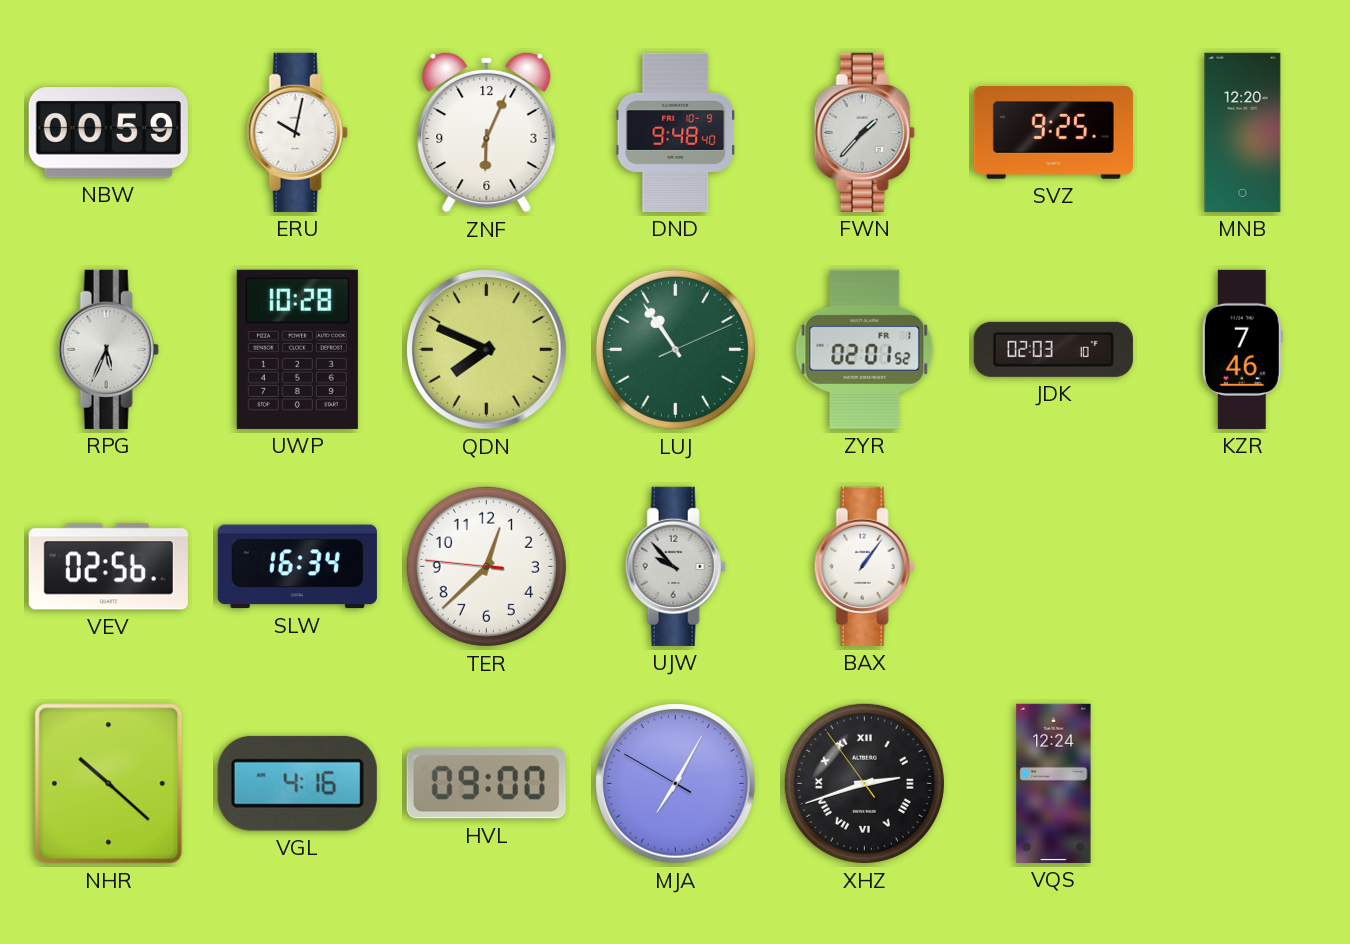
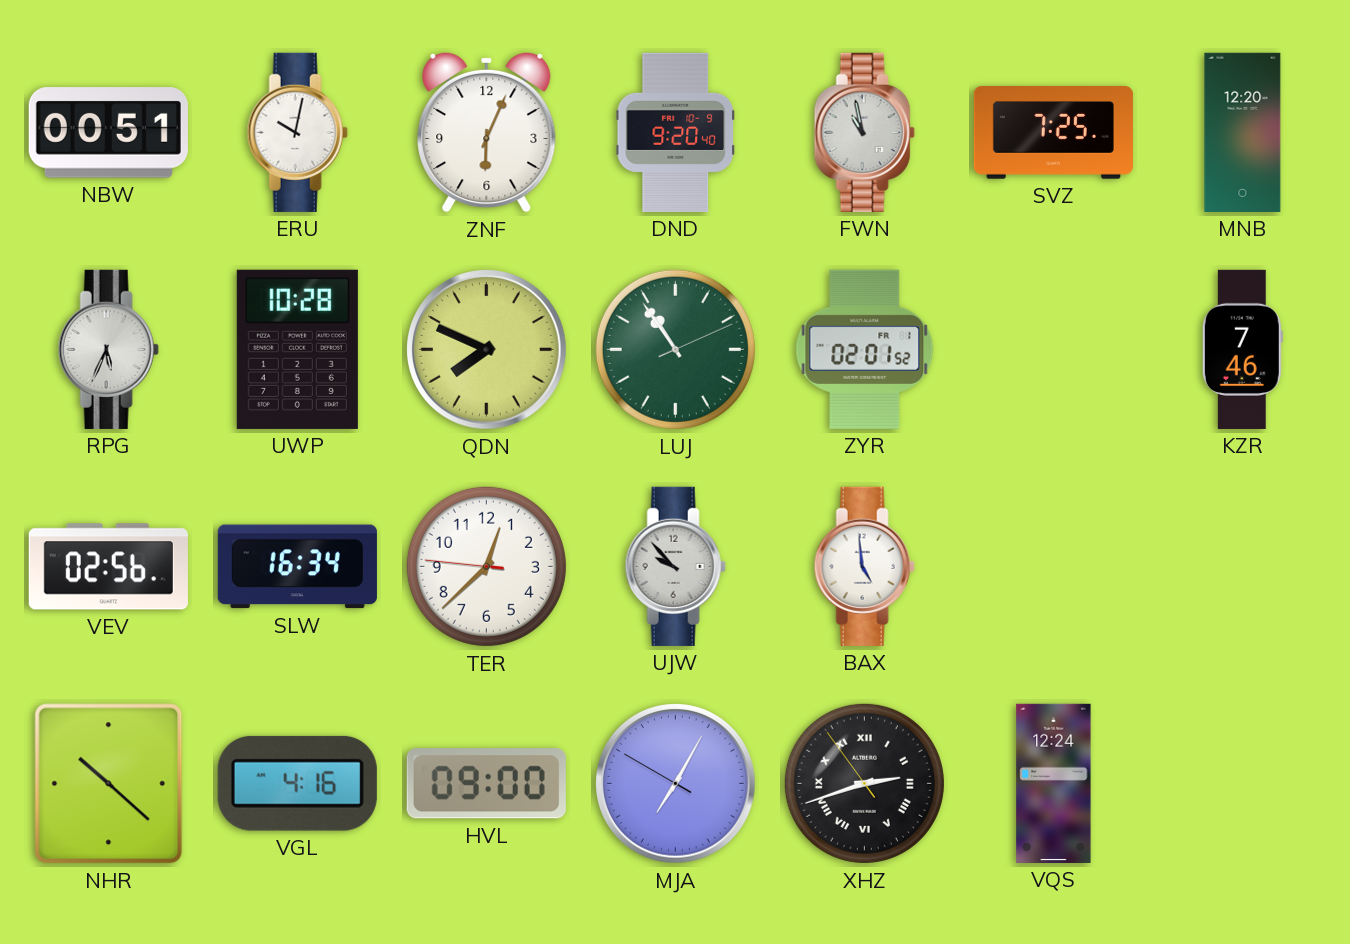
NBW: 00:59 -> 00:51
DND: 9:48 -> 9:20
FWN: 1:37 -> 10:58
SVZ: 9:25 -> 7:25
JDK: 02:03 -> none
BAX: 1:06 -> 4:59
